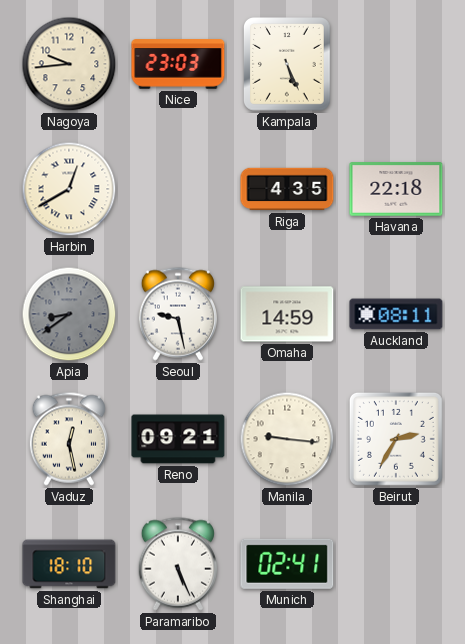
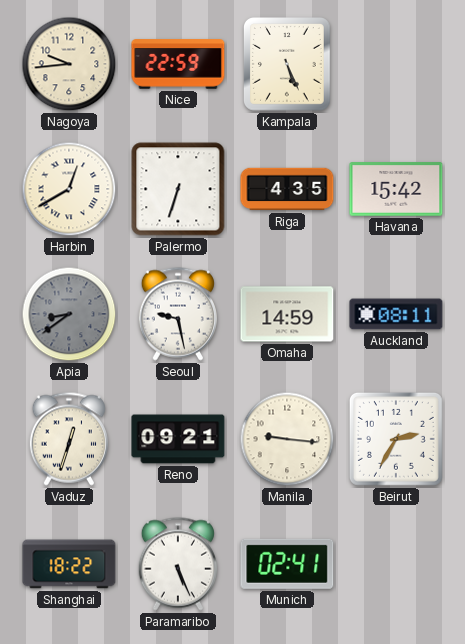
Nice: 23:03 -> 22:59
Palermo: none -> 6:33
Havana: 22:18 -> 15:42
Vaduz: 12:28 -> 12:33
Shanghai: 18:10 -> 18:22
